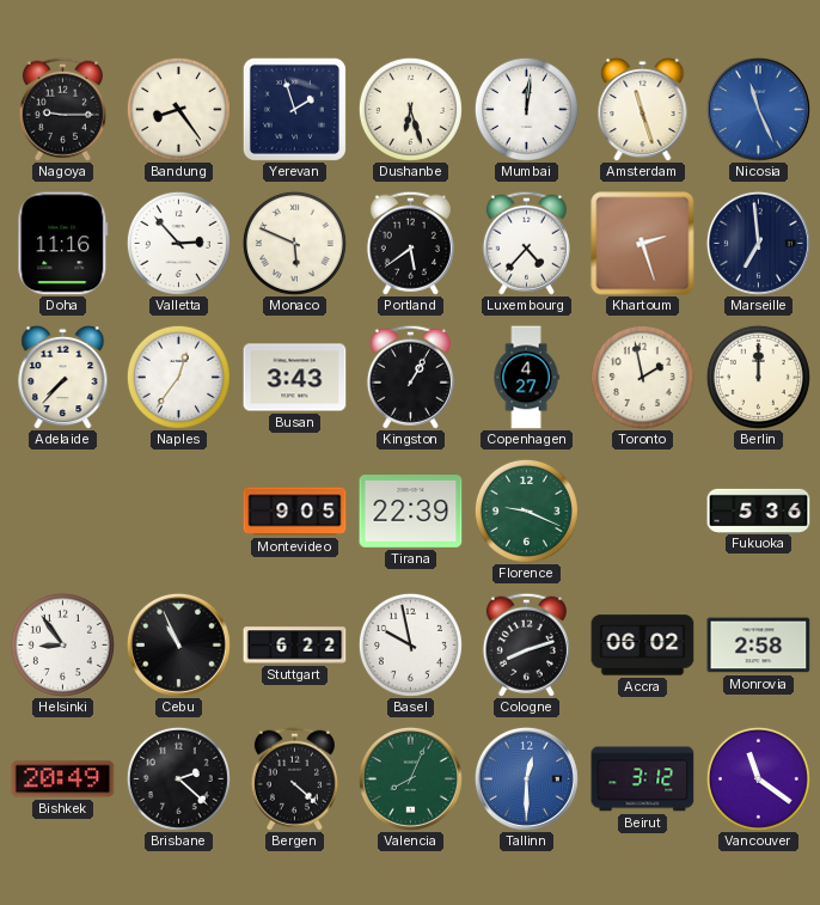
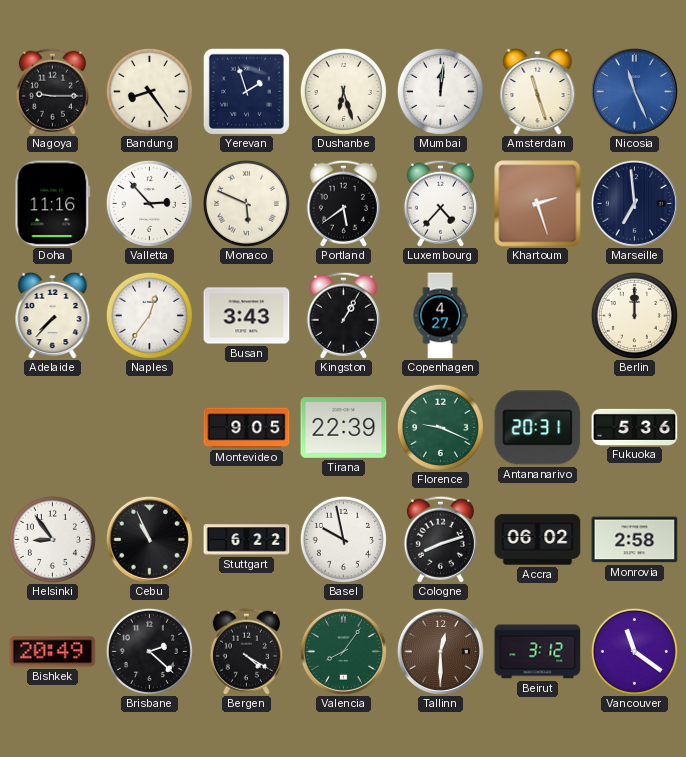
Toronto: 1:58 -> none
Antananarivo: none -> 20:31
Bergen: 4:22 -> 4:20
Valencia: 8:04 -> 8:06
Tallinn dial: blue -> brown
